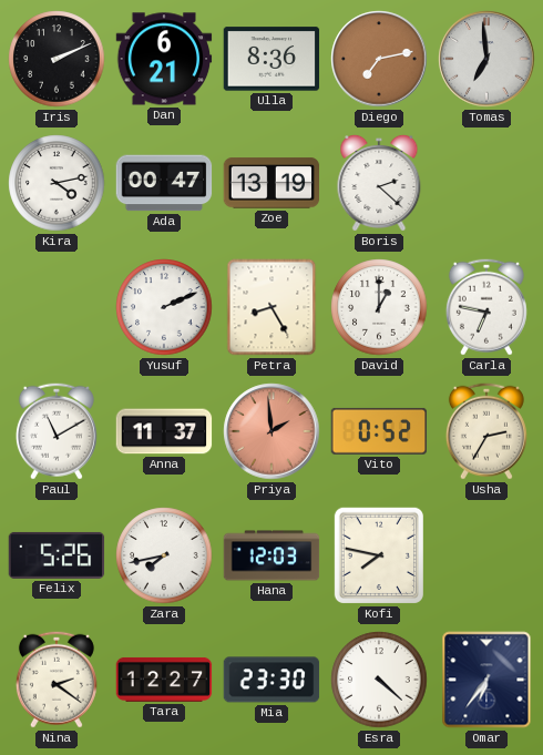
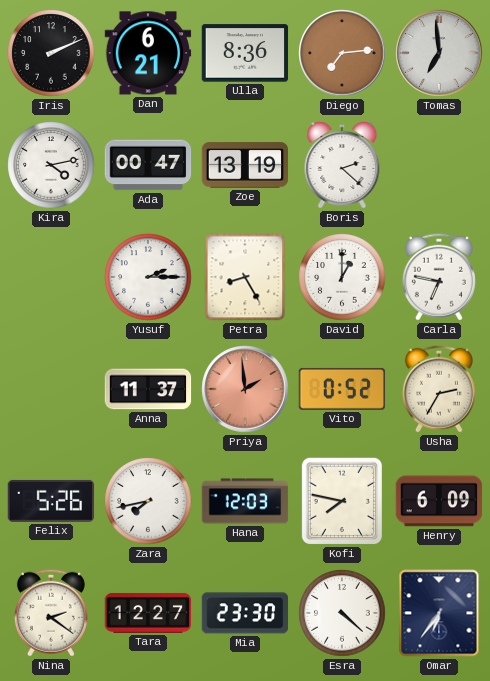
Diego: 7:13 -> 7:14
Yusuf: 2:11 -> 2:15
Paul: 11:10 -> none
Henry: none -> 6:09
